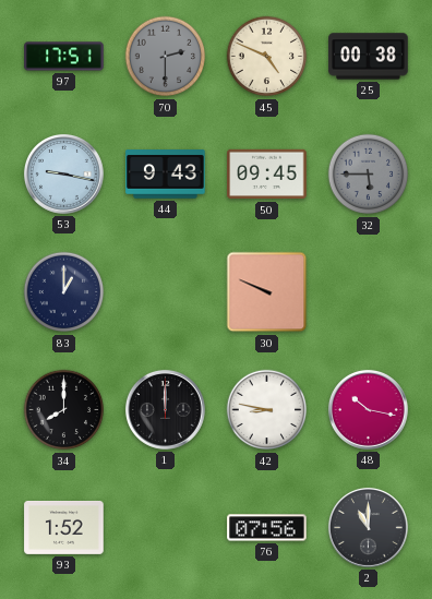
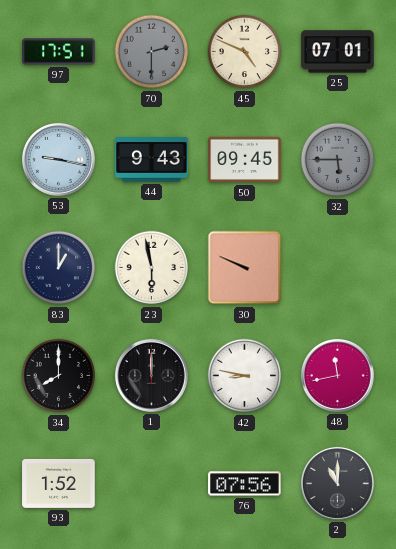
25: 00:38 -> 07:01
23: none -> 5:58
48: 10:17 -> 11:43
